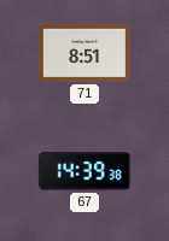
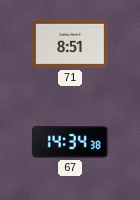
67: 14:39 -> 14:34
